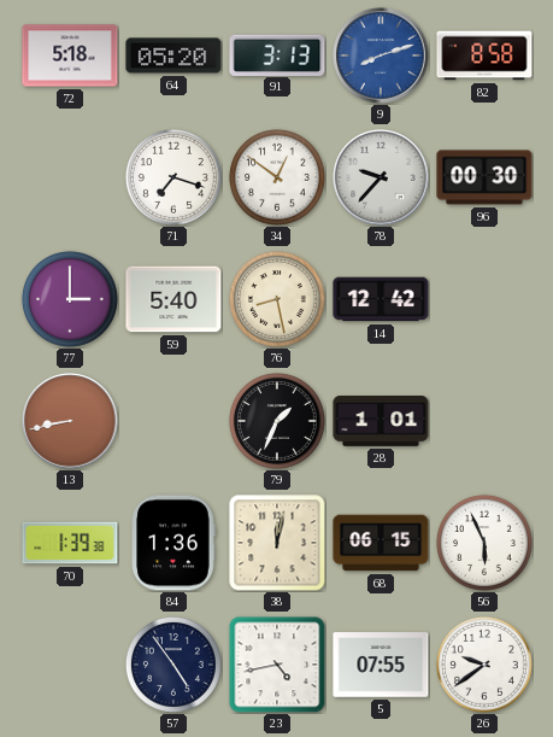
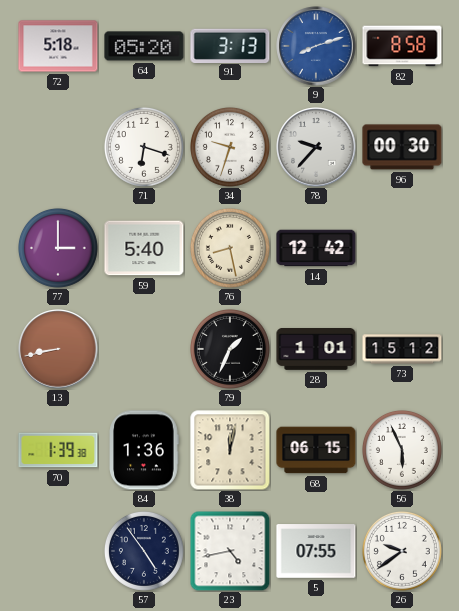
71: 7:18 -> 6:18
34: 12:51 -> 9:33
73: none -> 15:12
